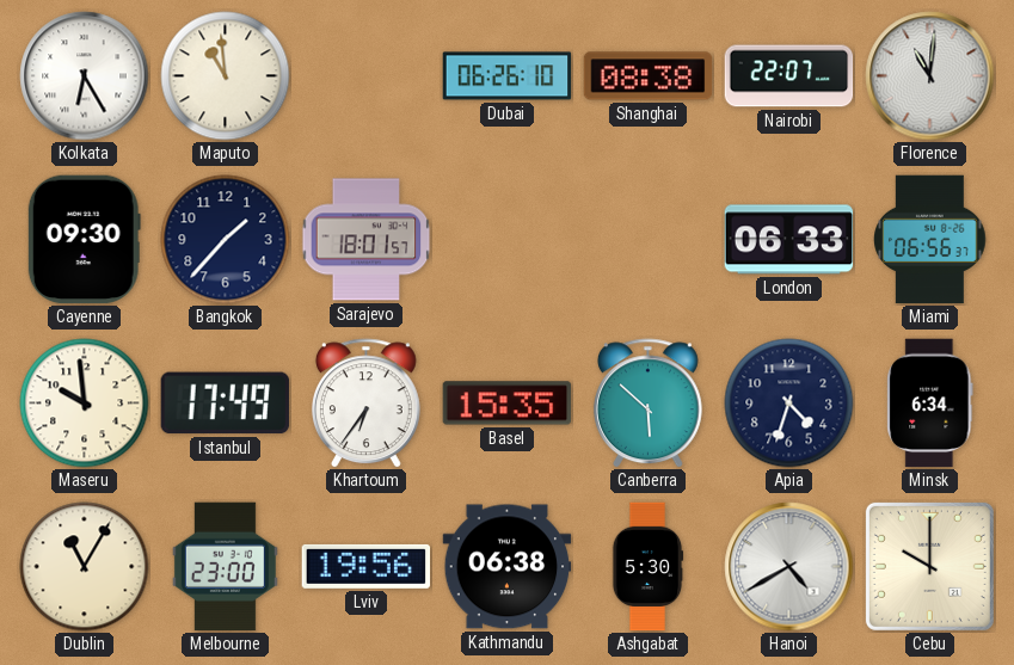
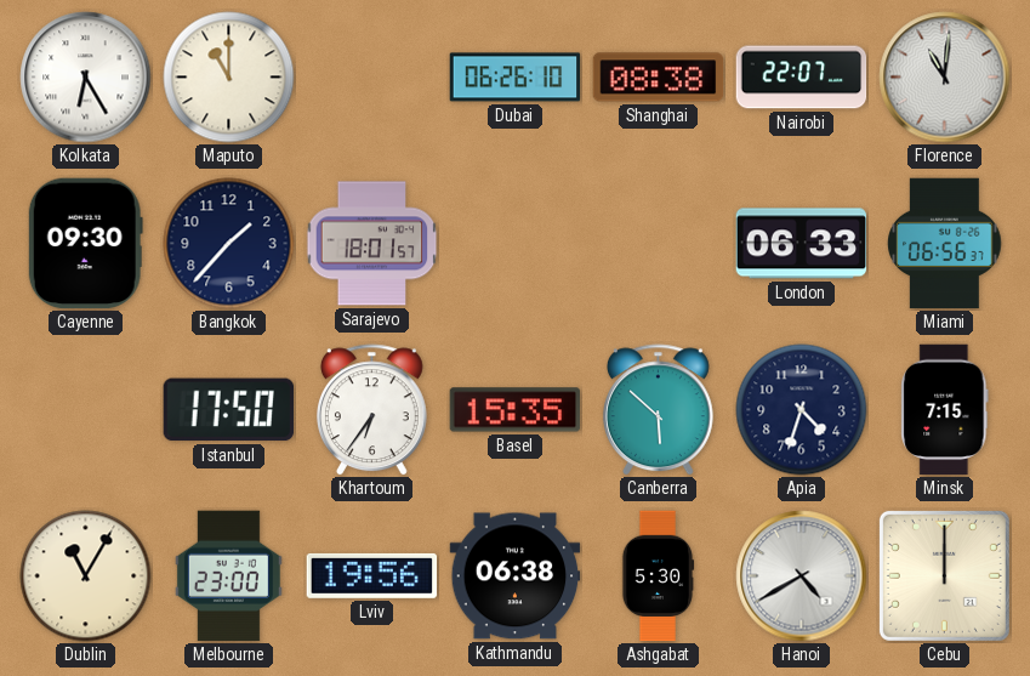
Maputo: 10:59 -> 11:00
Maseru: 9:59 -> none
Istanbul: 17:49 -> 17:50
Minsk: 6:34 -> 7:15
Cebu: 10:00 -> 12:00
